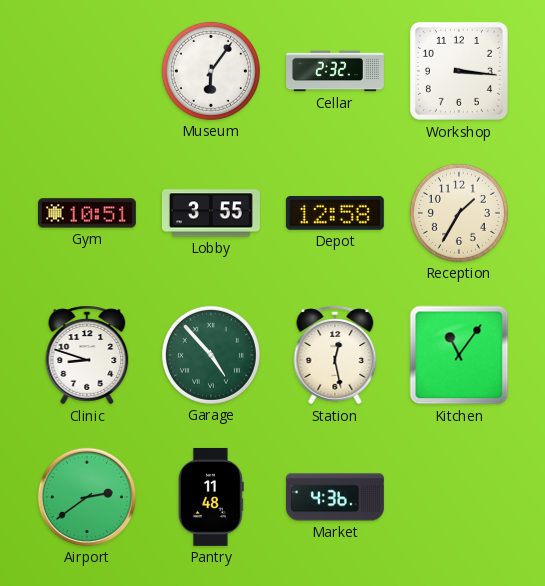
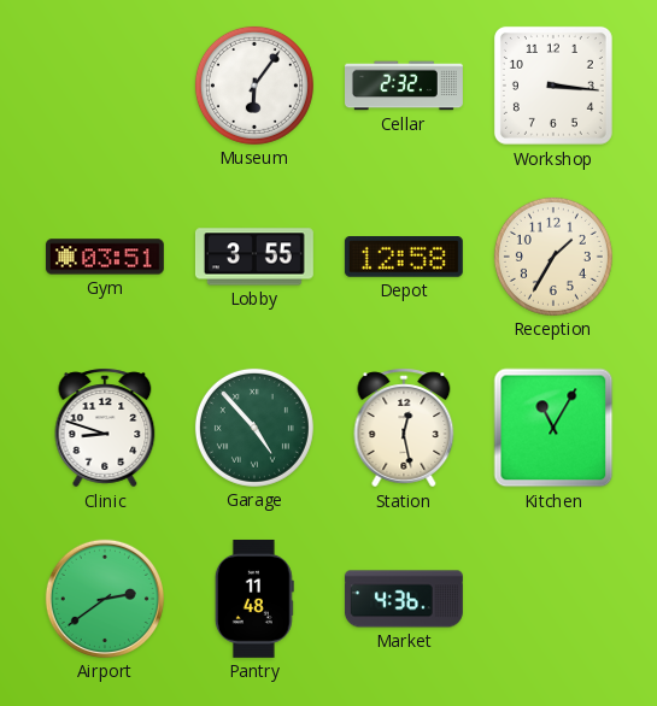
Gym: 10:51 -> 03:51
Kitchen: 11:06 -> 11:05
